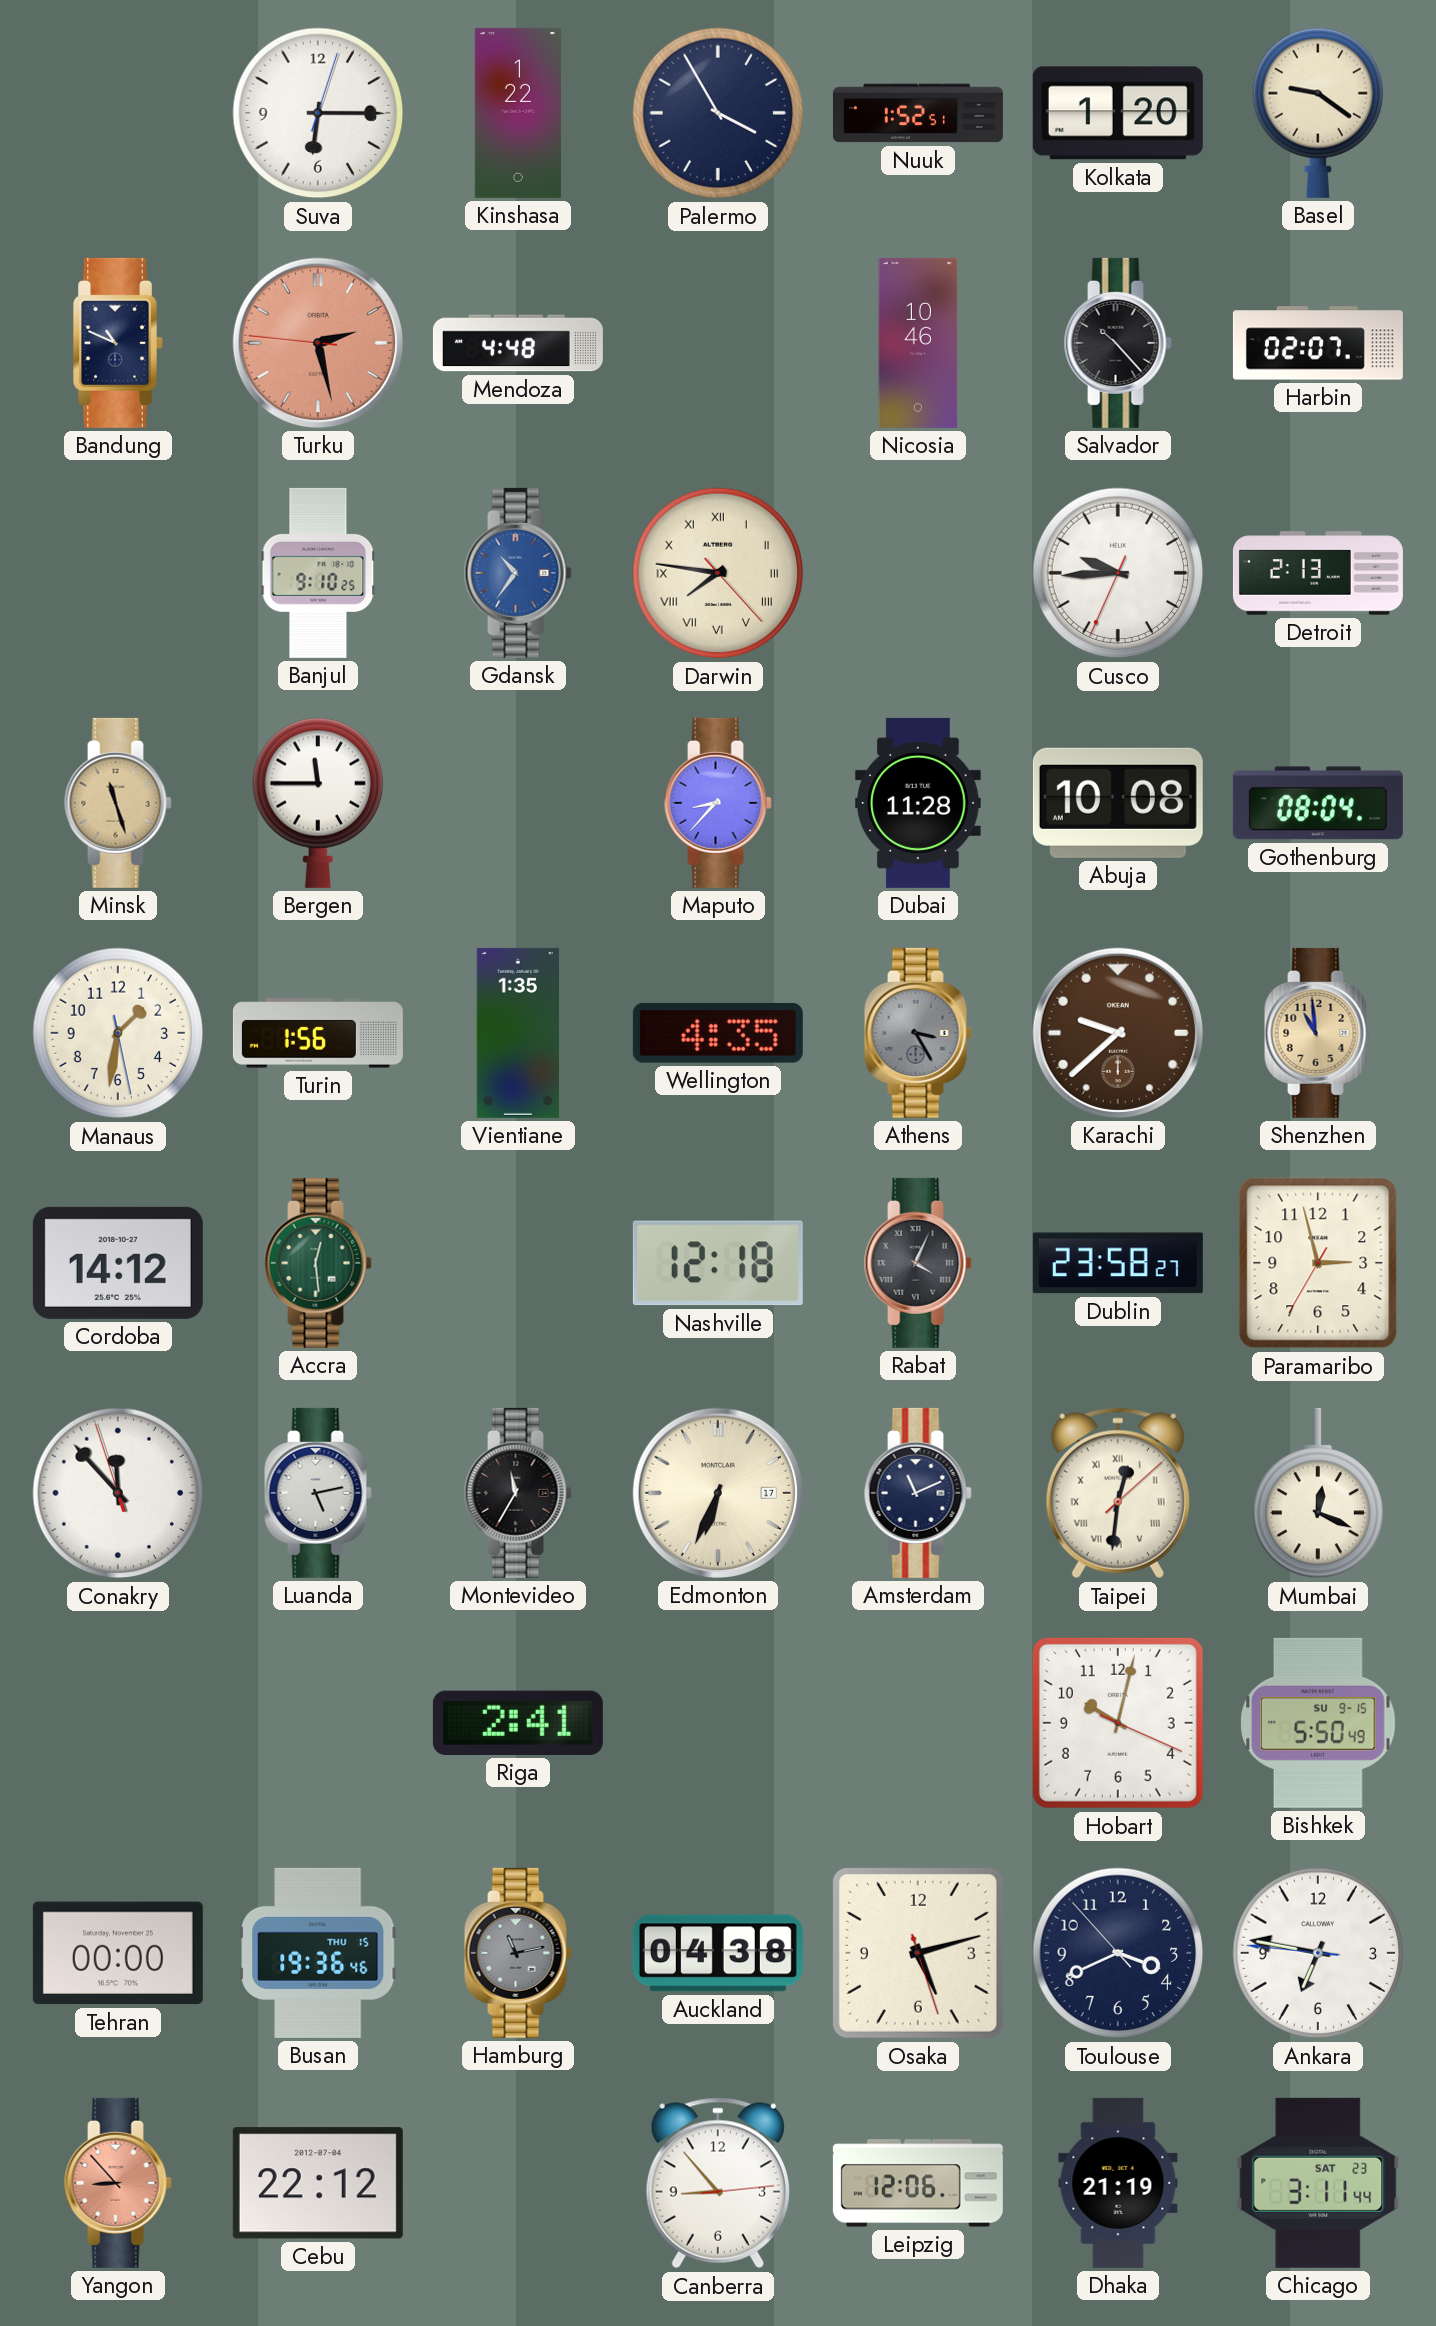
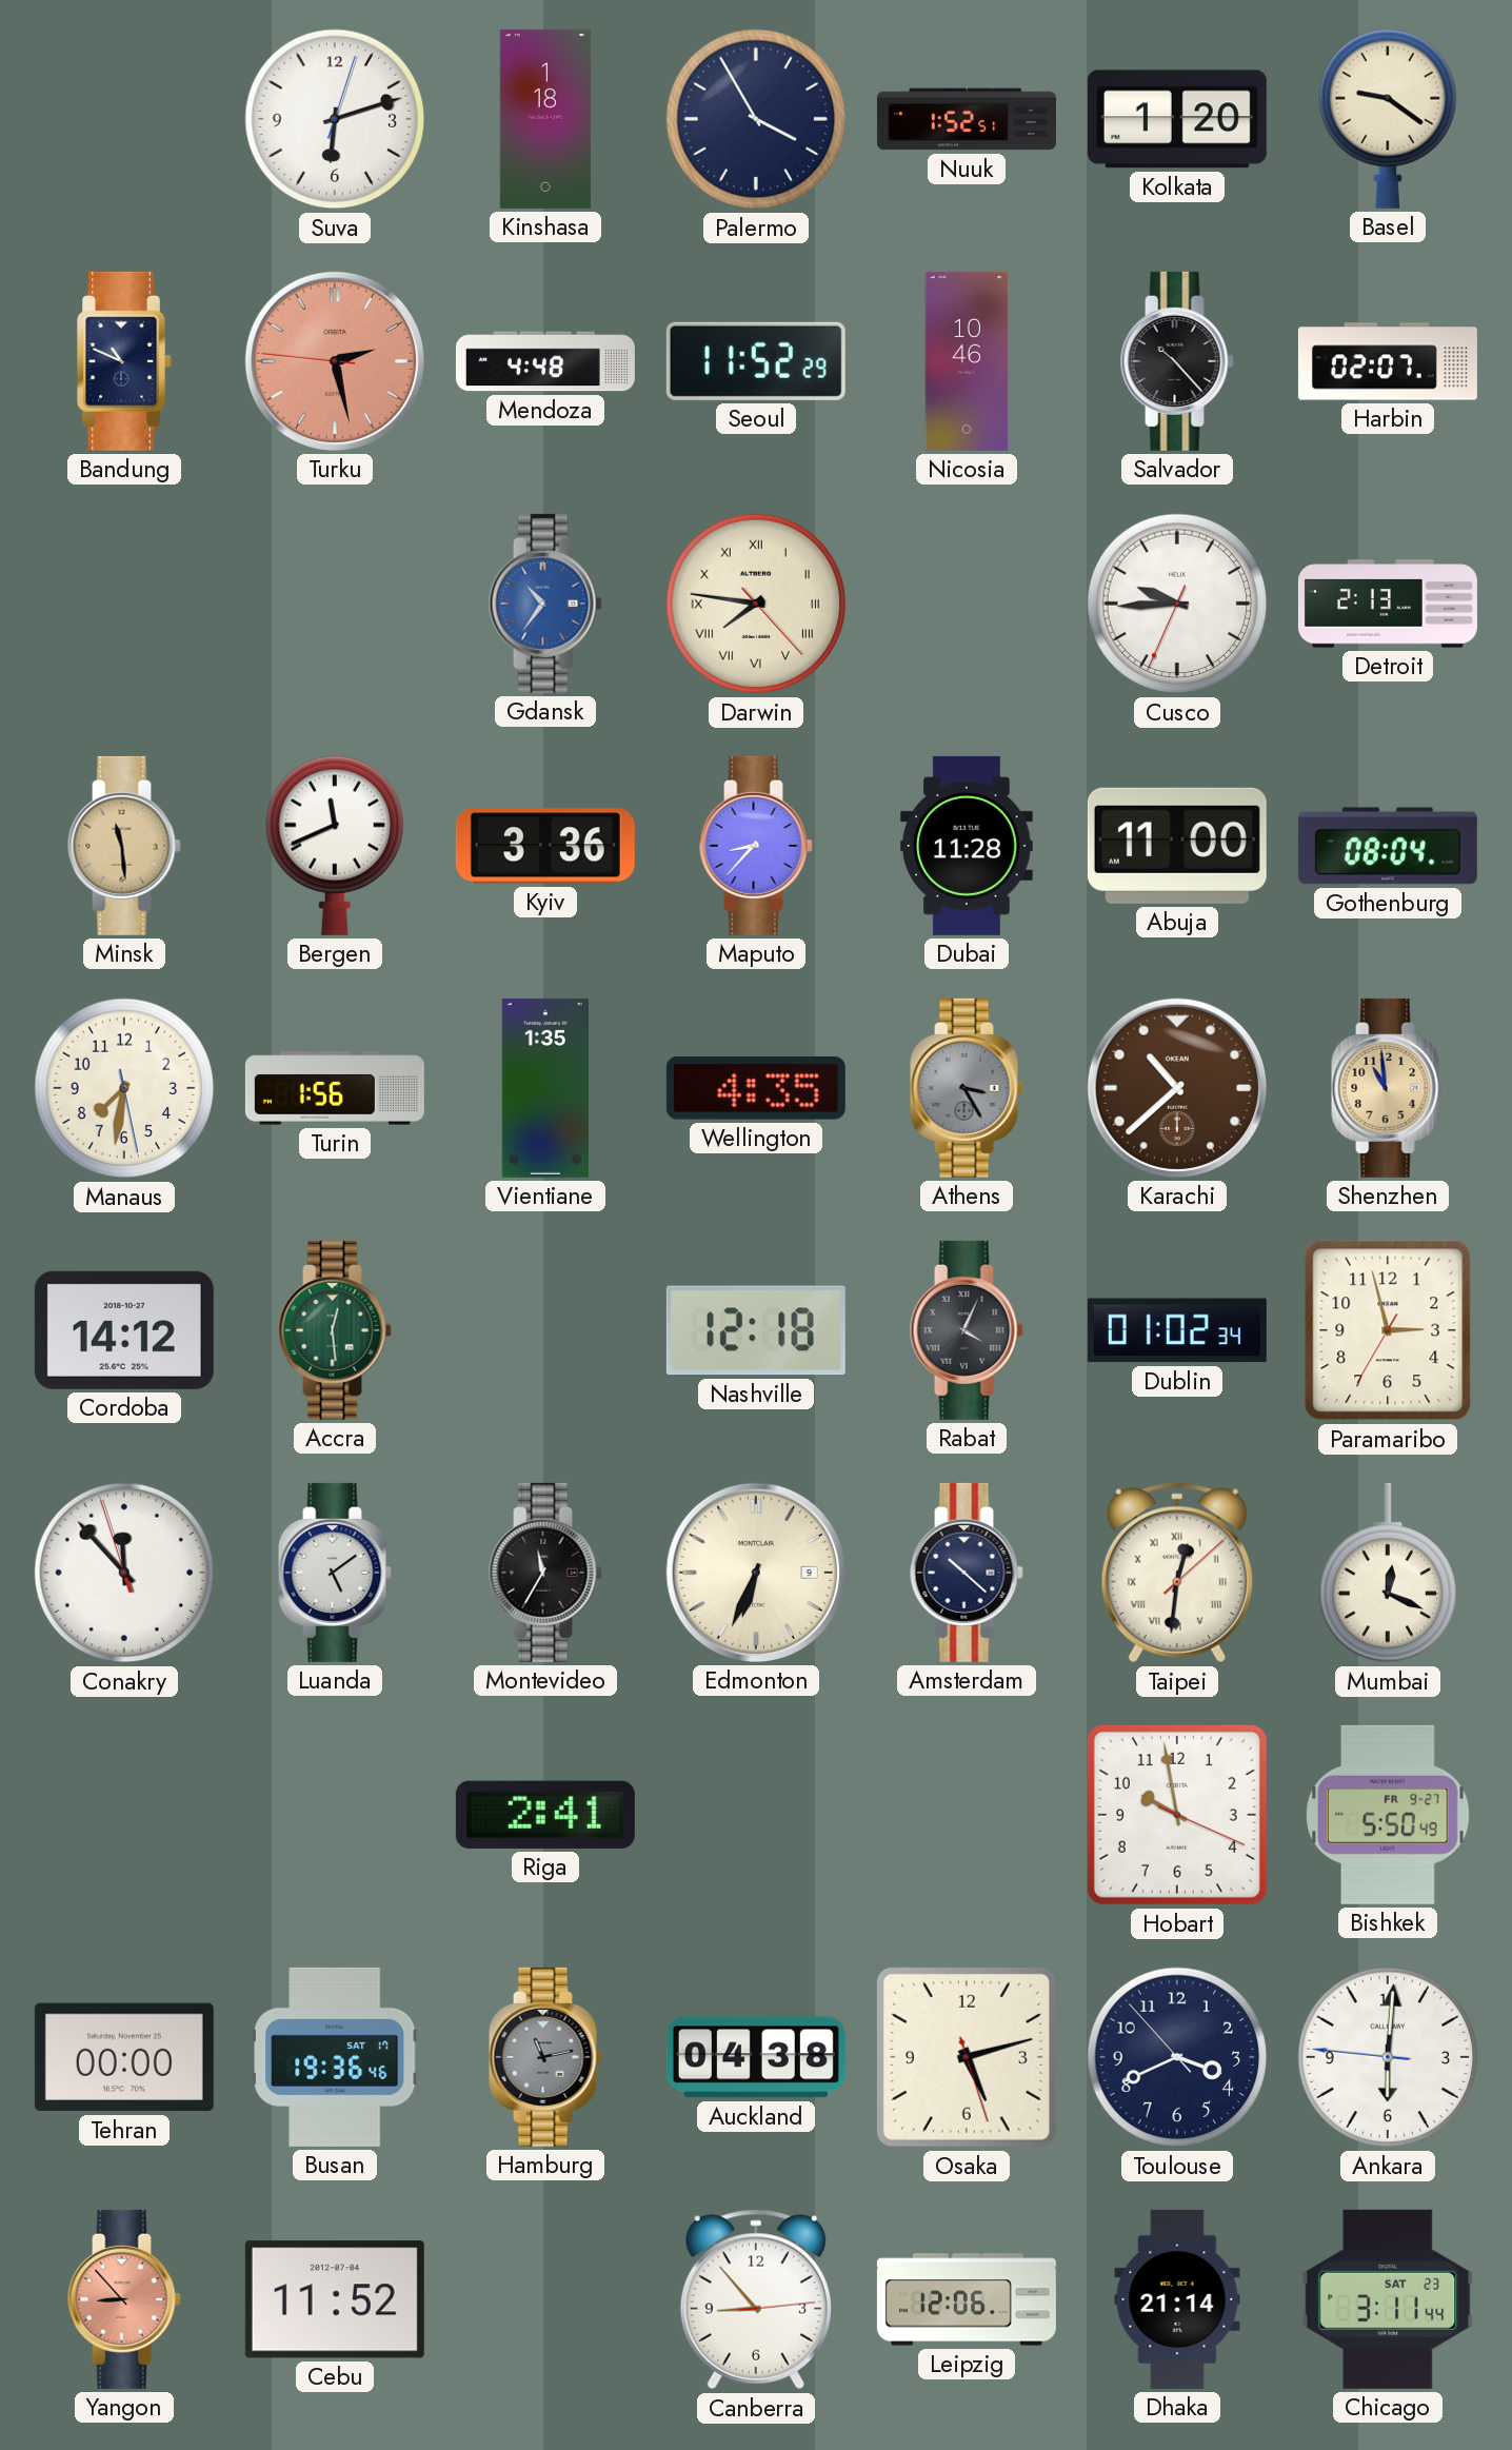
Suva: 6:15 -> 6:12
Kinshasa: 1:22 -> 1:18
Seoul: none -> 11:52
Banjul: 9:10 -> none
Minsk: 11:27 -> 11:29
Bergen: 11:45 -> 11:41
Kyiv: none -> 3:36
Abuja: 10:08 -> 11:00
Manaus: 1:31 -> 7:31
Karachi: 9:38 -> 10:38
Dublin: 23:58 -> 01:02
Luanda: 5:13 -> 5:09
Edmonton date: 17 -> 9
Amsterdam: 11:11 -> 10:22
Hobart: 10:02 -> 9:58
Bishkek date: SU 9-15 -> FR 9-27
Busan date: THU 15 -> SAT 17
Ankara: 6:46 -> 6:00
Cebu: 22:12 -> 11:52
Dhaka: 21:19 -> 21:14
